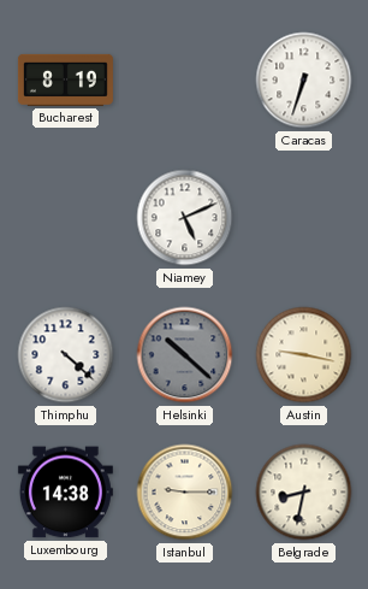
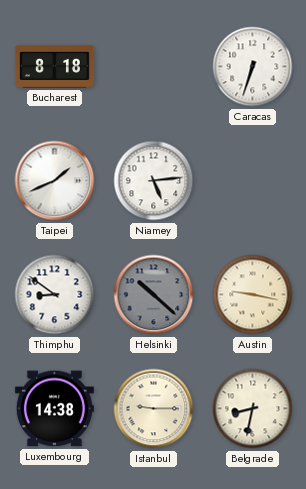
Bucharest: 8:19 -> 8:18
Taipei: none -> 1:41
Niamey: 5:11 -> 5:14
Thimphu: 4:22 -> 8:51
